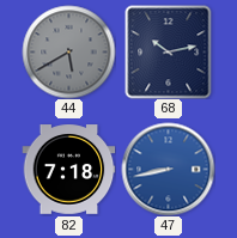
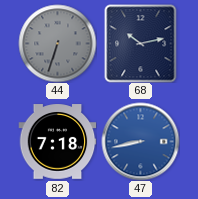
44: 5:40 -> 6:33
